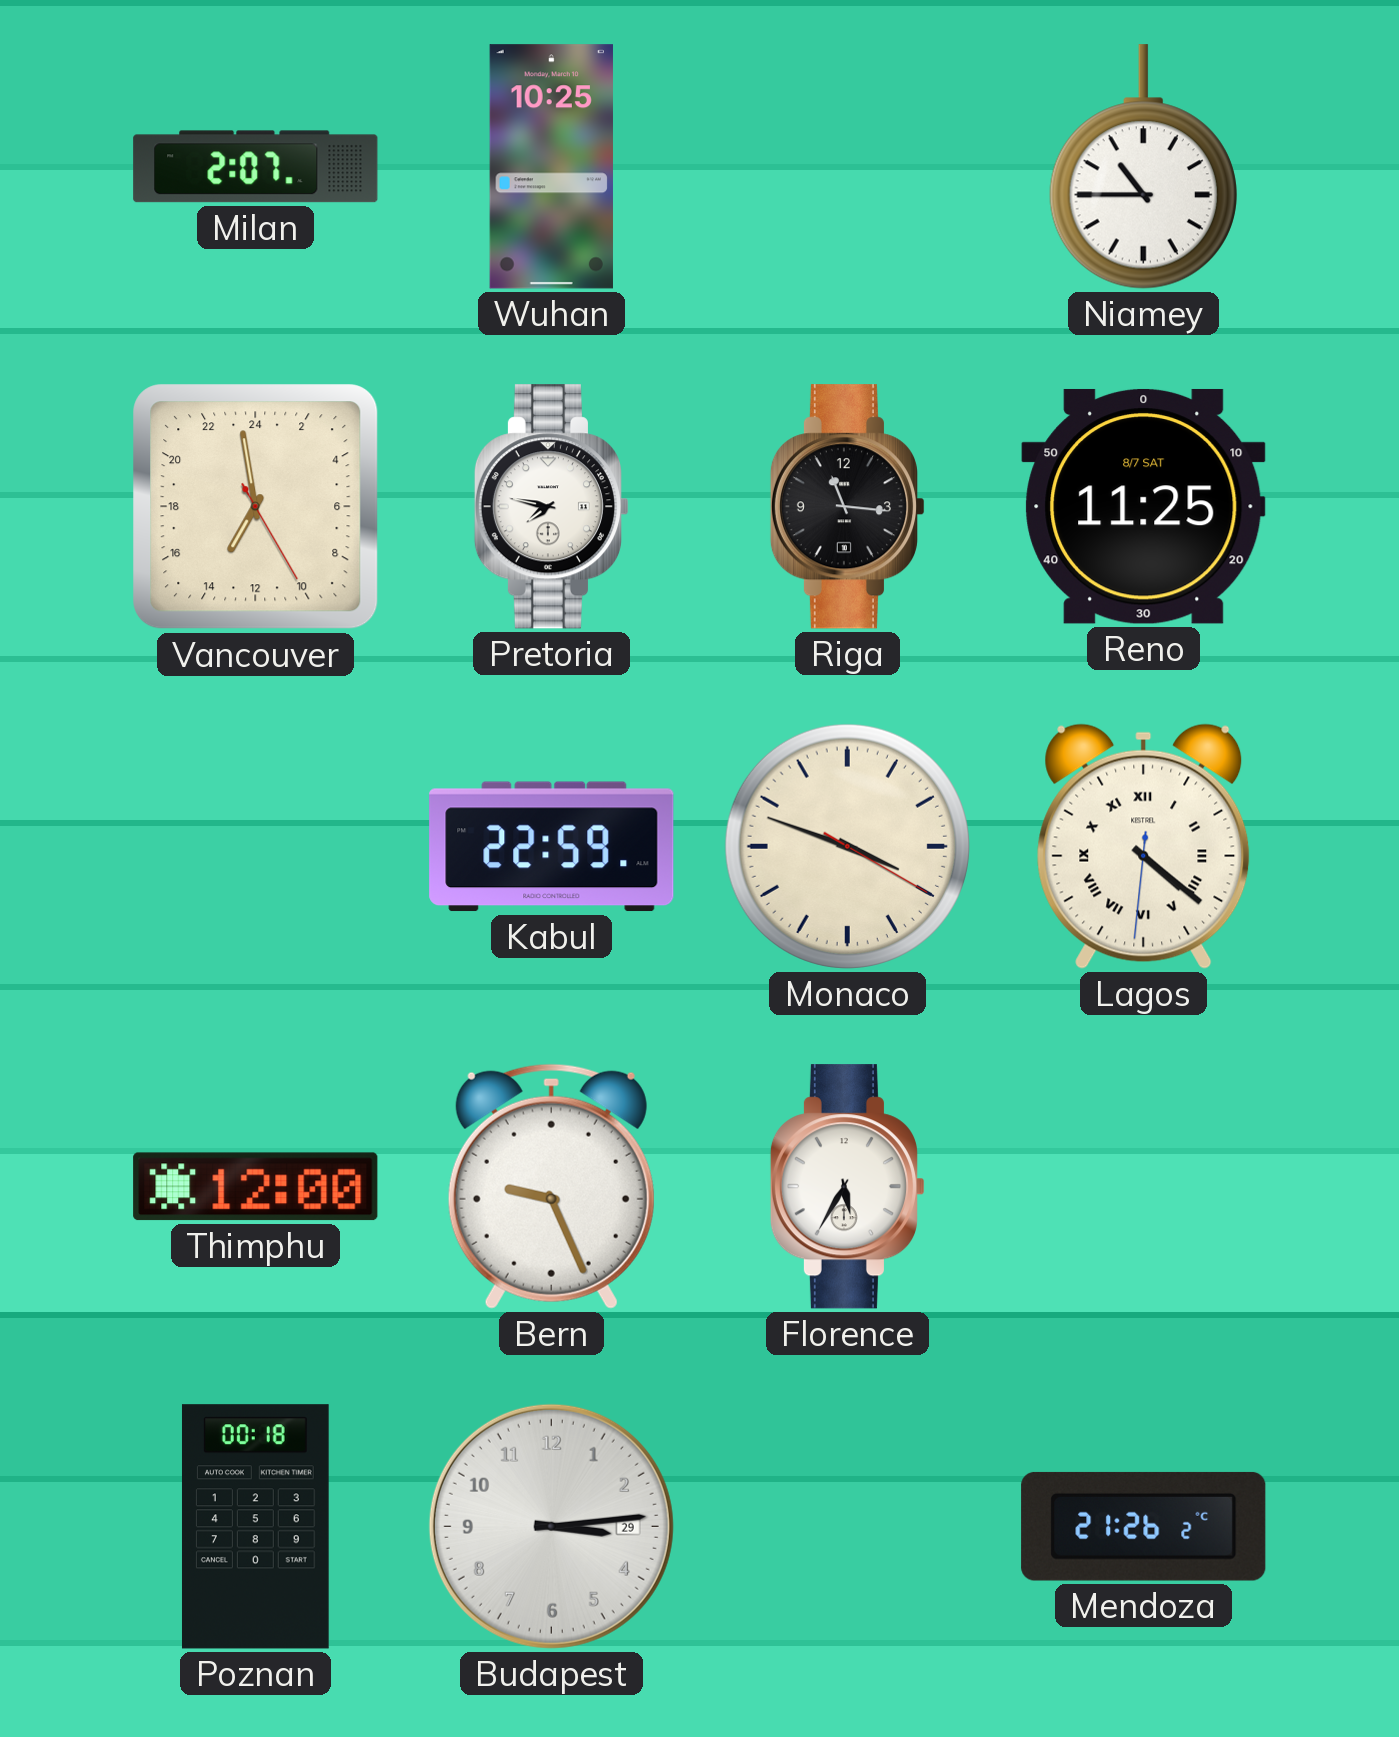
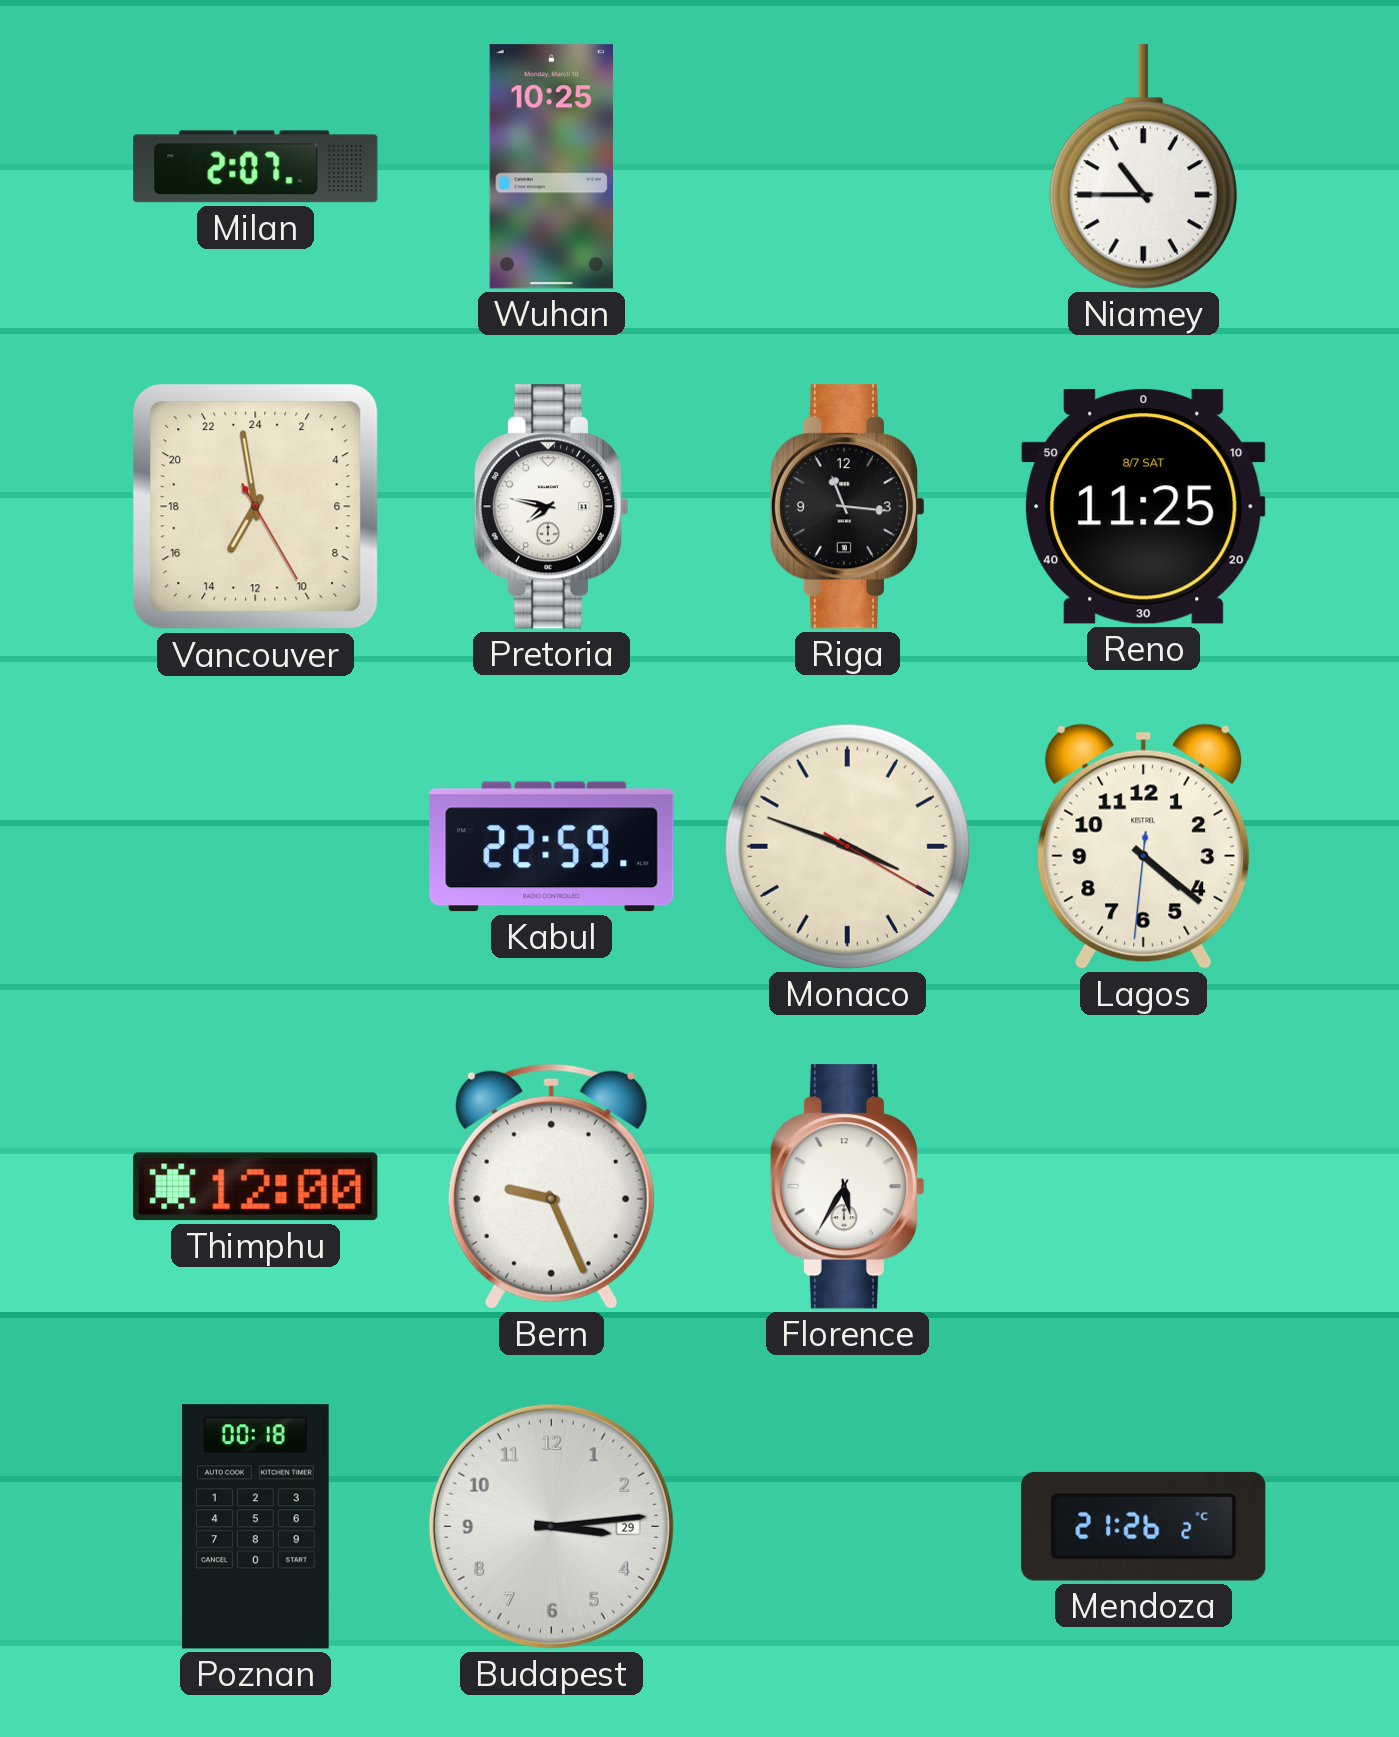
Lagos numerals: Roman -> Arabic
